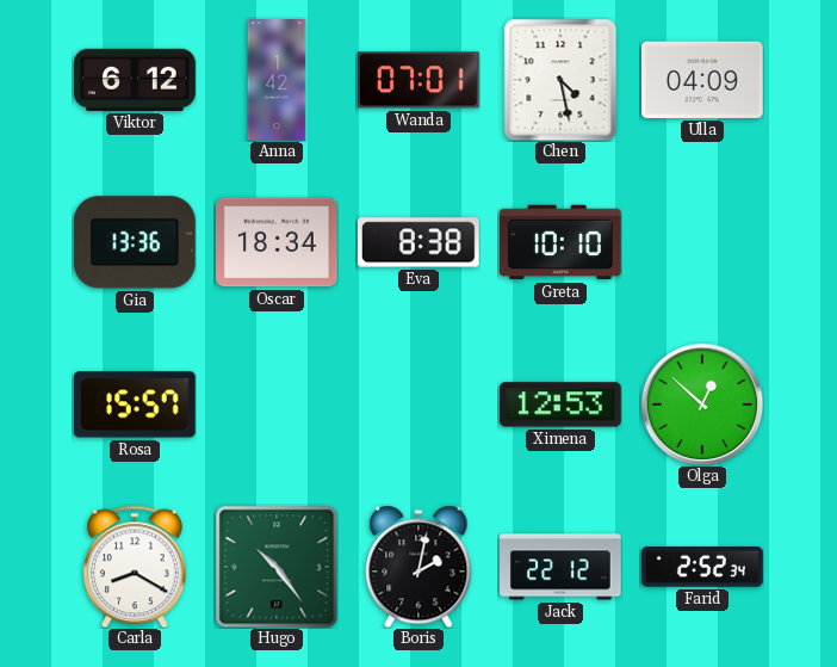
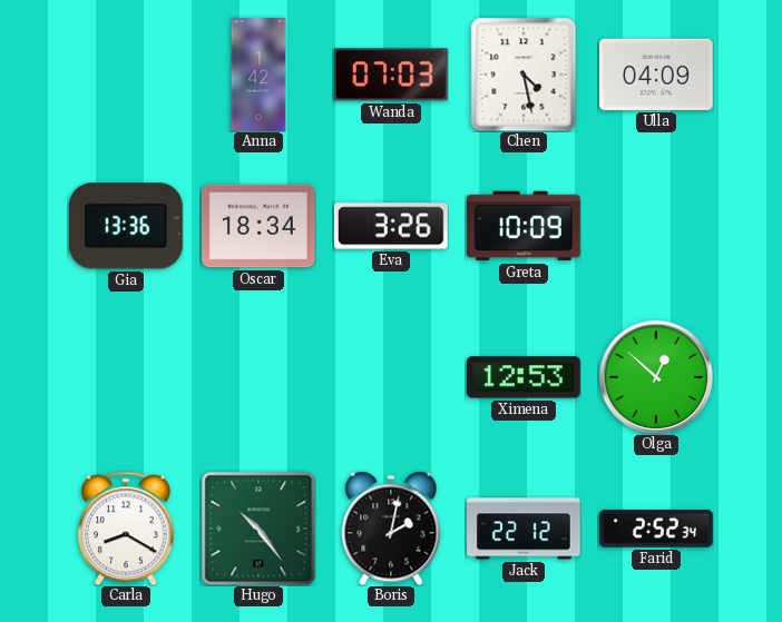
Viktor: 6:12 -> none
Wanda: 07:01 -> 07:03
Eva: 8:38 -> 3:26
Greta: 10:10 -> 10:09
Rosa: 15:57 -> none
